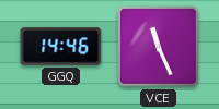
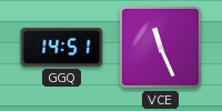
GGQ: 14:46 -> 14:51
